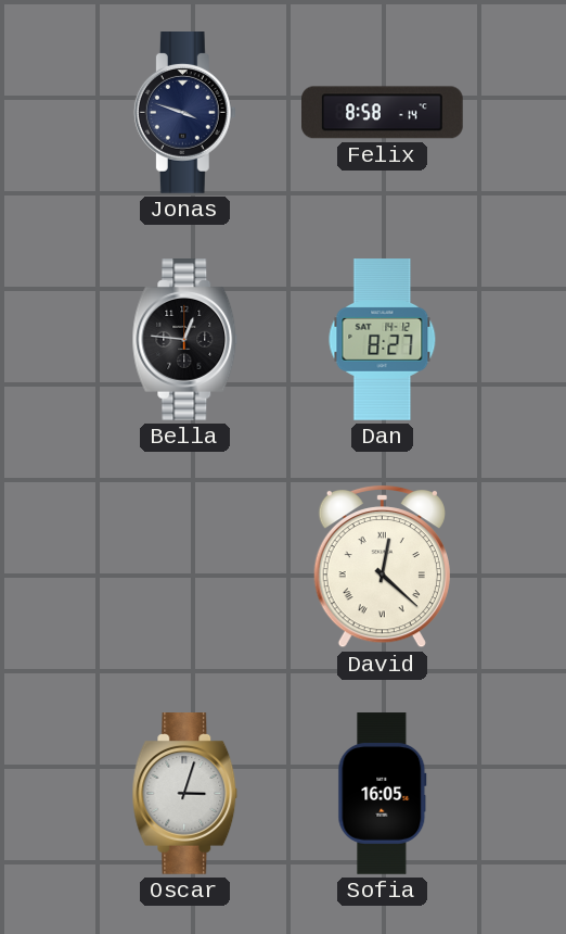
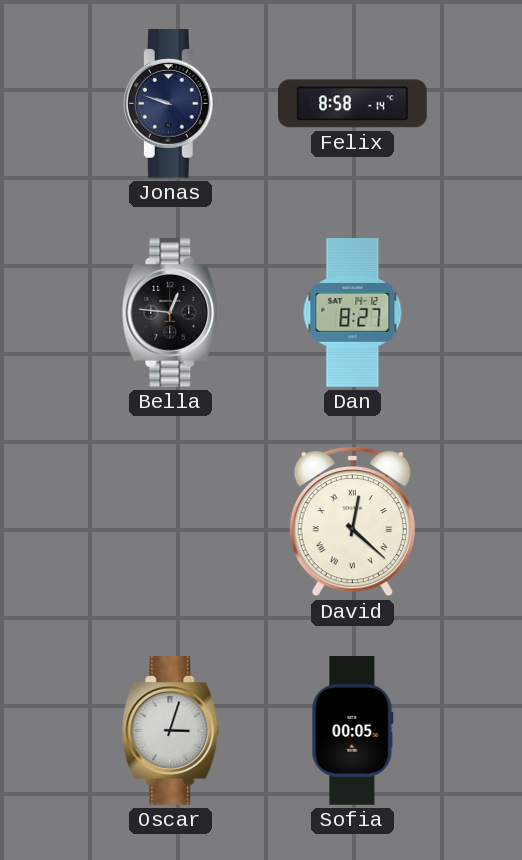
Jonas: 3:48 -> 9:48
Sofia: 16:05 -> 00:05
